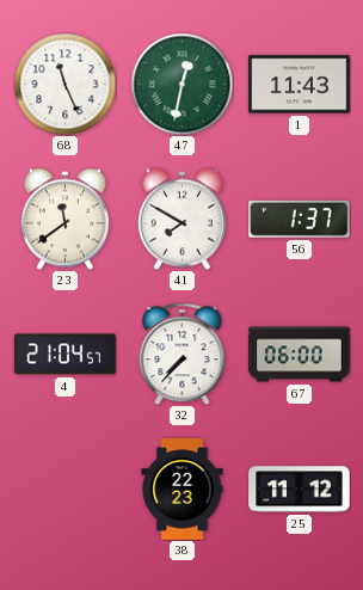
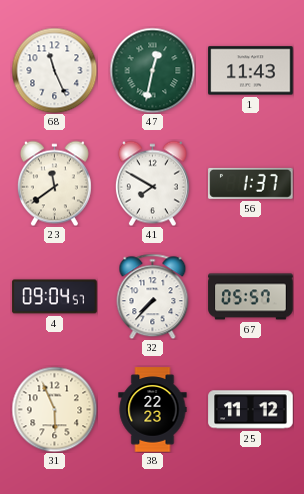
4: 21:04 -> 09:04
67: 06:00 -> 05:57
31: none -> 5:56
